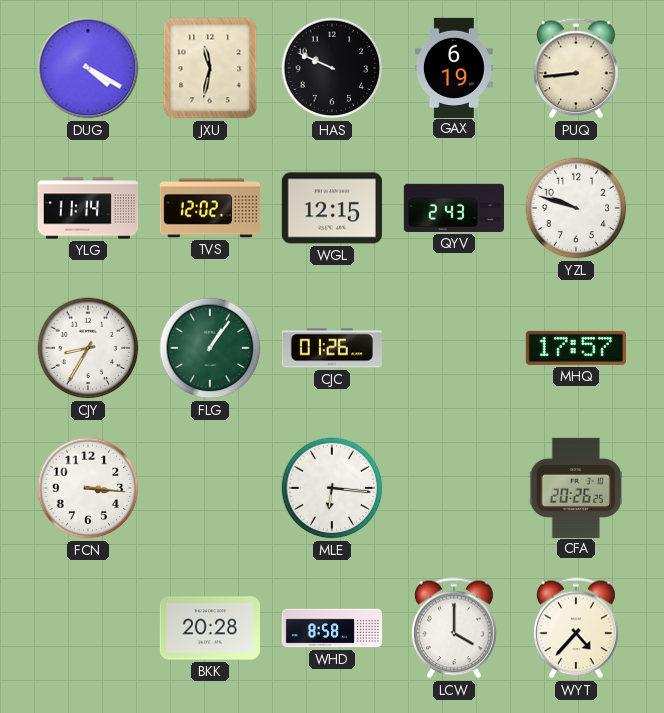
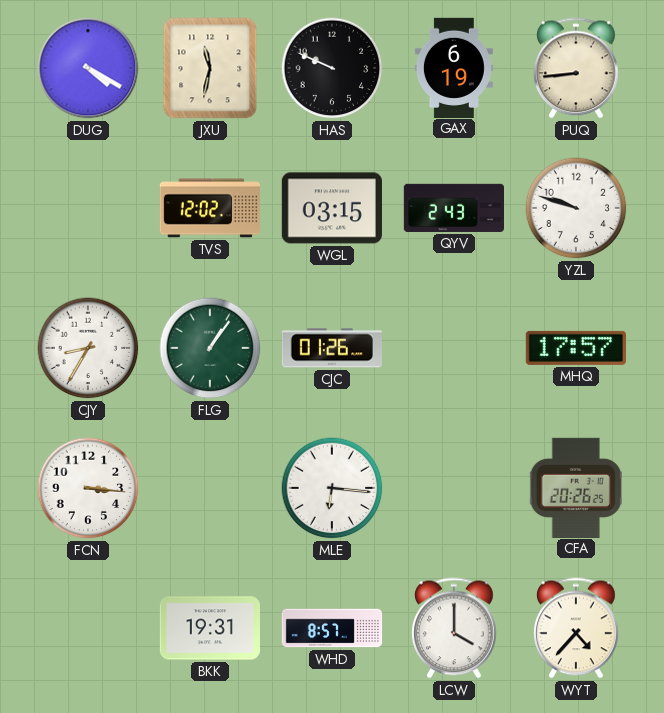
YLG: 11:14 -> none
WGL: 12:15 -> 03:15
BKK: 20:28 -> 19:31
WHD: 8:58 -> 8:57
